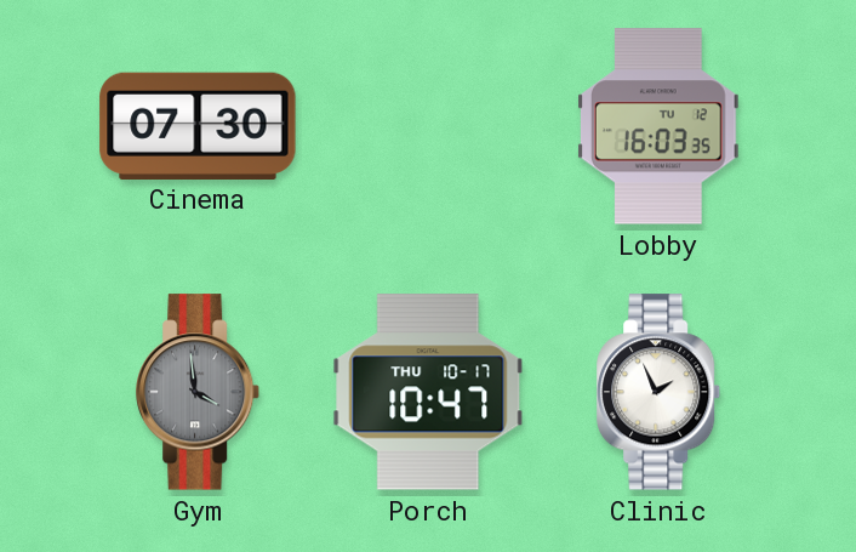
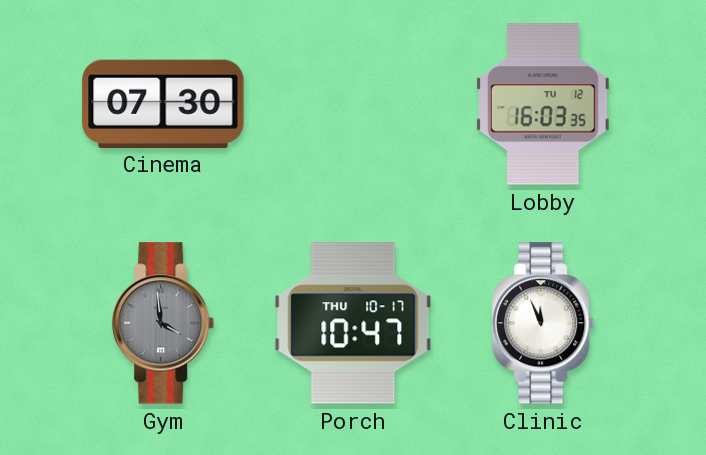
Clinic: 1:56 -> 11:56
